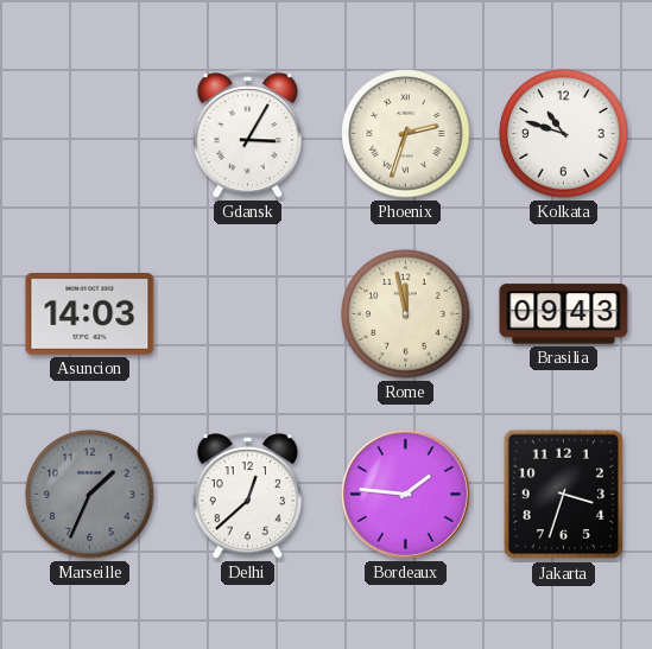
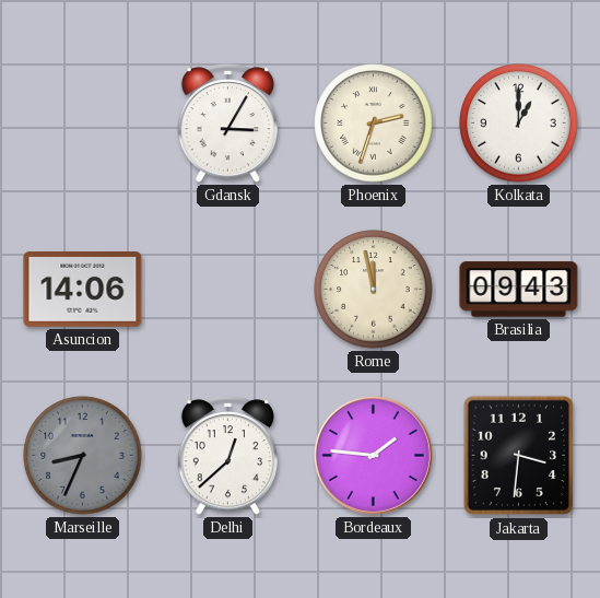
Kolkata: 10:48 -> 1:00
Asuncion: 14:03 -> 14:06
Marseille: 1:34 -> 8:34
Jakarta: 3:33 -> 3:31
